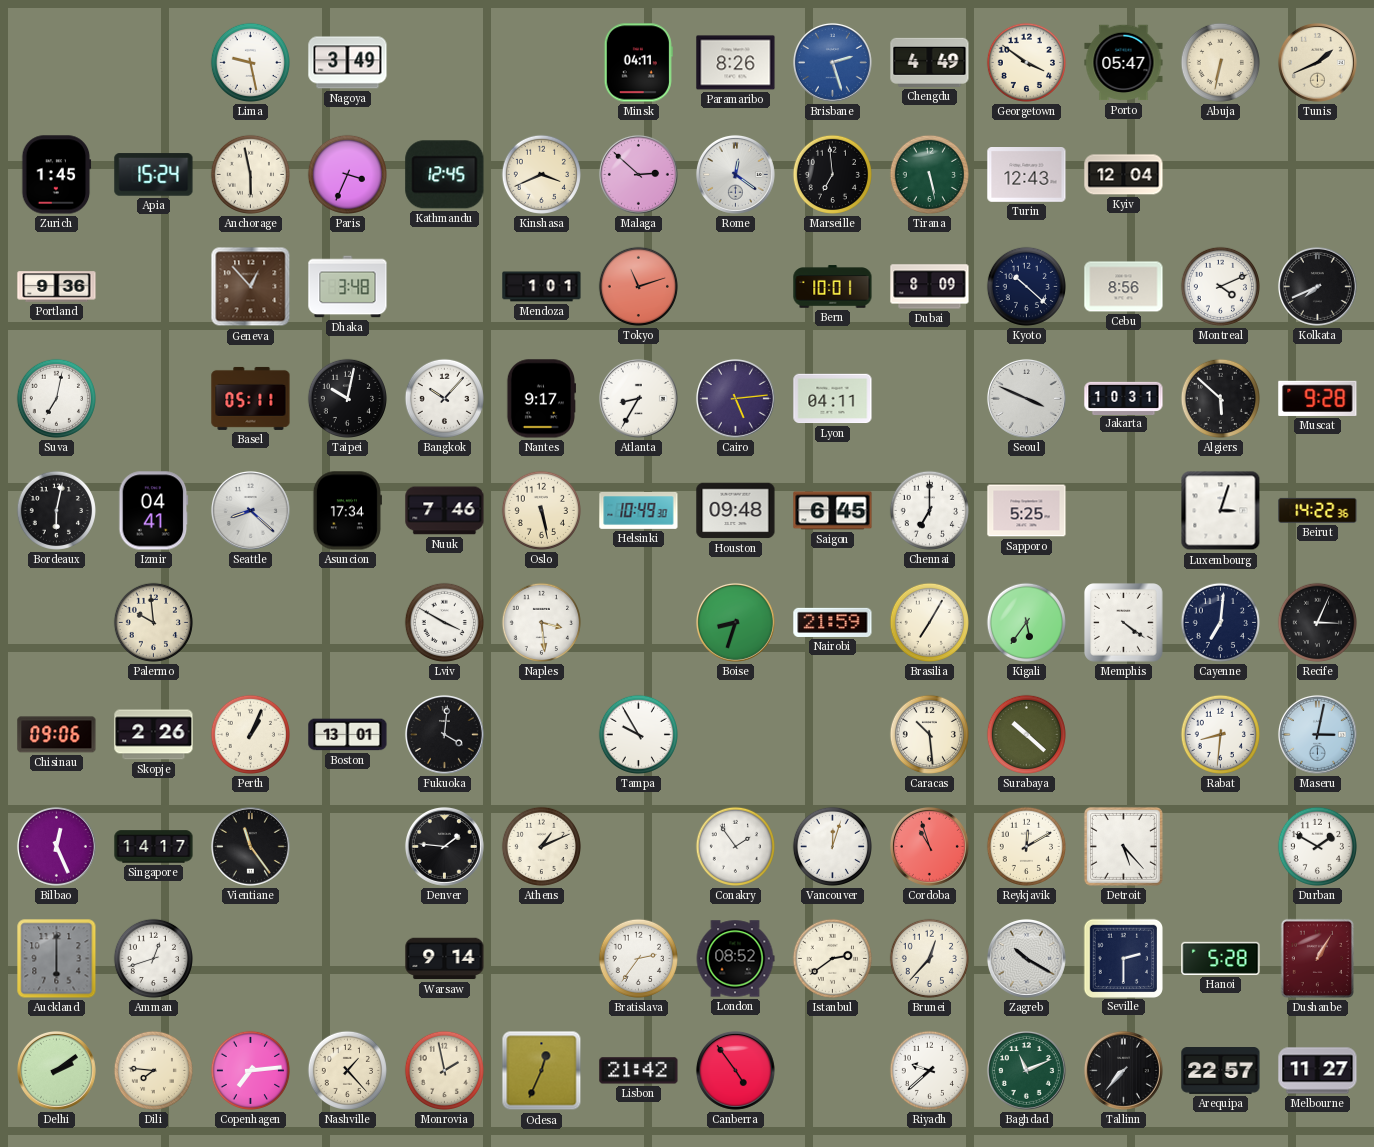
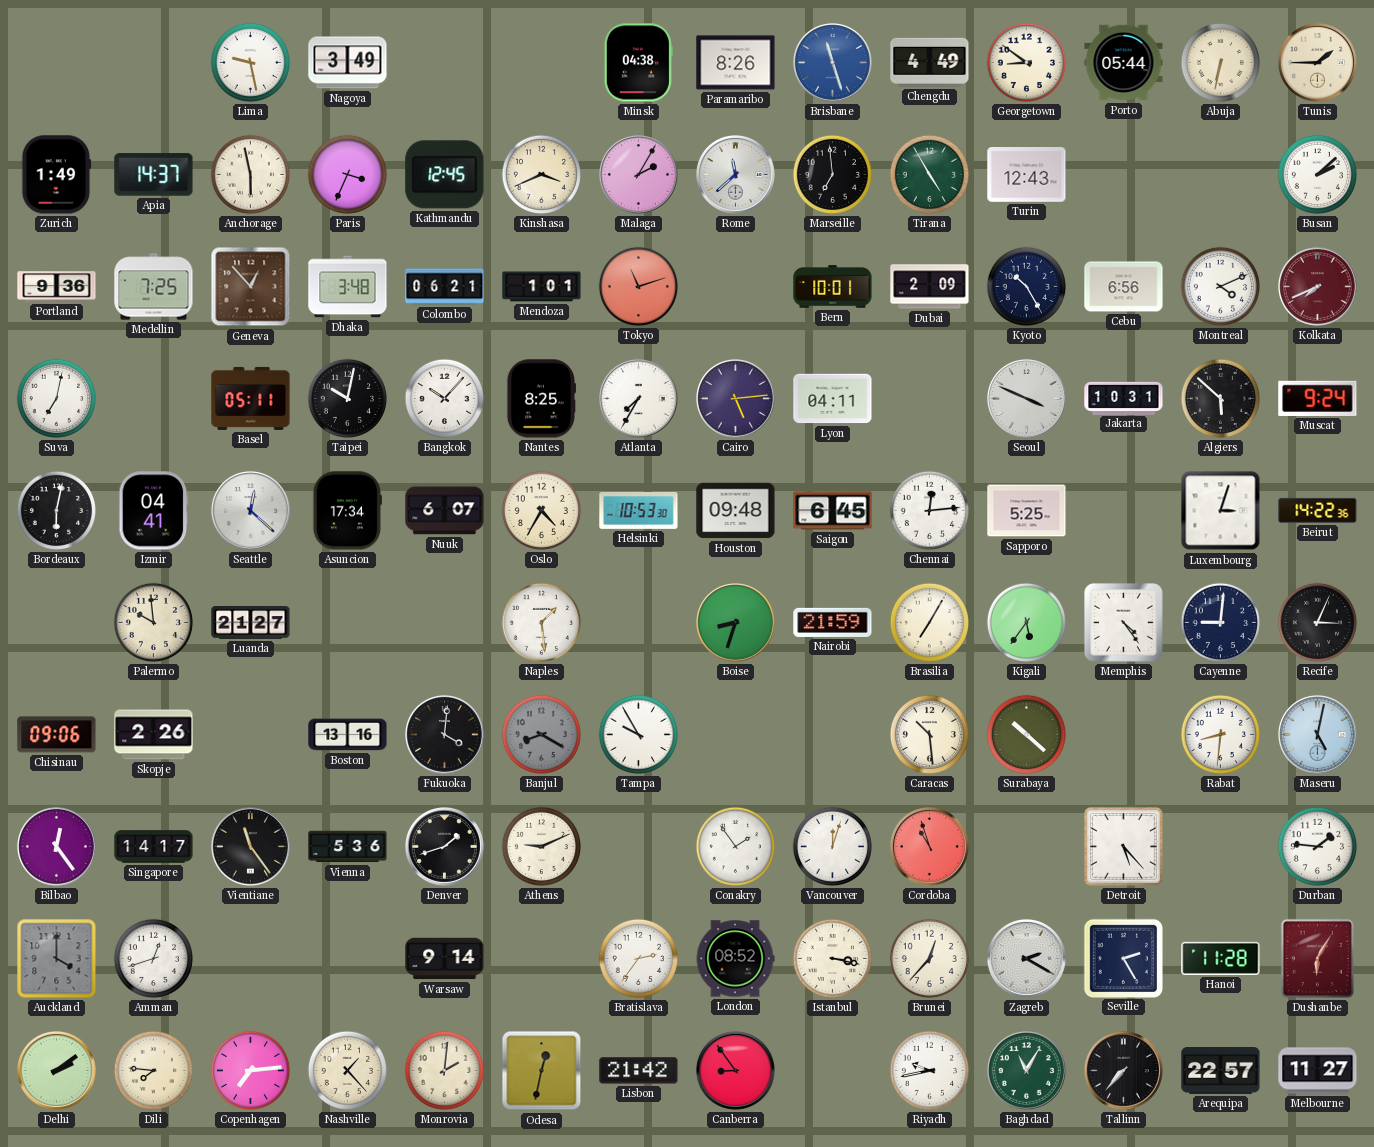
Minsk: 04:11 -> 04:38
Brisbane: 2:27 -> 11:27
Georgetown: 3:51 -> 8:51
Porto: 05:47 -> 05:44
Tunis: 1:41 -> 1:45
Zurich: 1:45 -> 1:49
Apia: 15:24 -> 14:37
Malaga: 2:52 -> 2:05
Rome: 12:21 -> 11:38
Tirana: 5:28 -> 4:55
Kyiv: 12:04 -> none
Busan: none -> 2:08
Medellin: none -> 7:25
Colombo: none -> 06:21
Dubai: 8:09 -> 2:09
Kyoto: 10:22 -> 10:25
Cebu: 8:56 -> 6:56
Kolkata dial: black -> burgundy
Nantes: 9:17 -> 8:25
Atlanta: 8:35 -> 7:35
Muscat: 9:28 -> 9:24
Seattle: 8:22 -> 12:22
Nuuk: 7:46 -> 6:07
Oslo: 5:28 -> 4:35
Helsinki: 10:49 -> 10:53
Chennai: 7:00 -> 12:14
Luanda: none -> 21:27
Lviv: 3:50 -> none
Naples: 3:29 -> 1:29
Memphis: 4:21 -> 4:24
Cayenne: 7:01 -> 9:01
Perth: 1:04 -> none
Boston: 13:01 -> 13:16
Banjul: none -> 8:20
Maseru: 3:02 -> 5:02
Bilbao: 12:26 -> 12:24
Vienna: none -> 5:36
Denver: 1:46 -> 1:42
Athens: 1:11 -> 9:11
Reykjavik: 12:10 -> none
Durban: 1:50 -> 1:46
Auckland: 6:00 -> 4:00
Istanbul: 2:39 -> 3:17
Zagreb: 10:20 -> 2:20
Seville: 2:30 -> 2:25
Hanoi: 5:28 -> 11:28
Dushanbe: 1:05 -> 6:05
Monrovia: 1:58 -> 2:01
Odesa: 12:34 -> 12:32
Canberra: 4:54 -> 8:54
Riyadh: 9:38 -> 9:43
Baghdad: 11:11 -> 11:05
